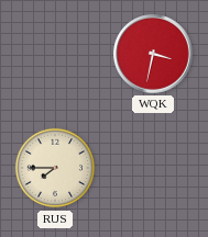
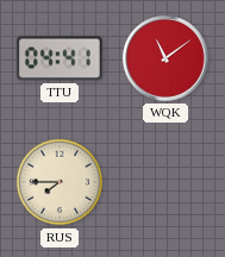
TTU: none -> 04:41
WQK: 3:32 -> 11:09
